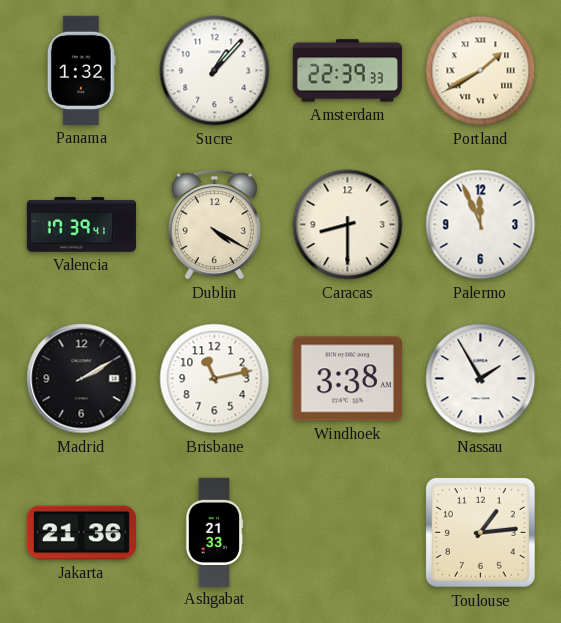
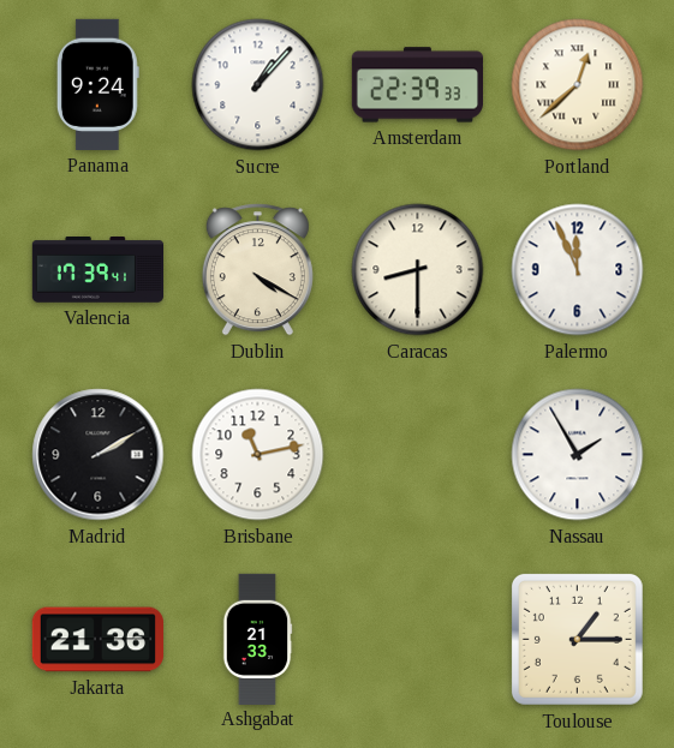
Panama: 1:32 -> 9:24
Portland: 1:40 -> 12:38
Windhoek: 3:38 -> none
Toulouse: 1:14 -> 1:15
